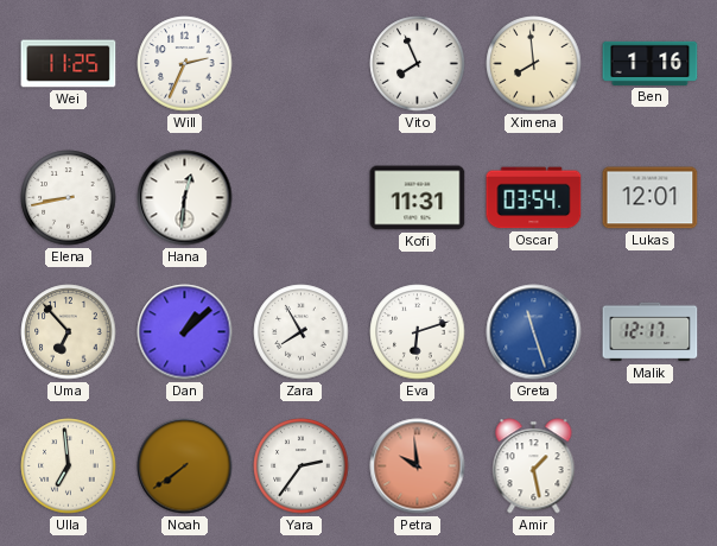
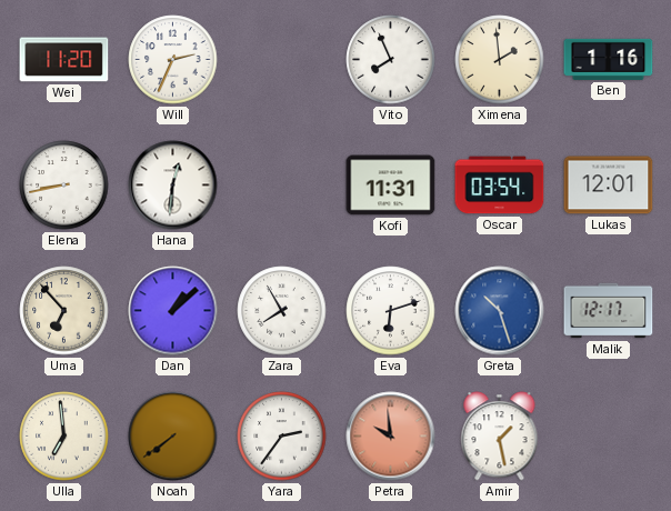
Wei: 11:25 -> 11:20
Ximena: 7:59 -> 1:59
Greta: 11:27 -> 10:27
